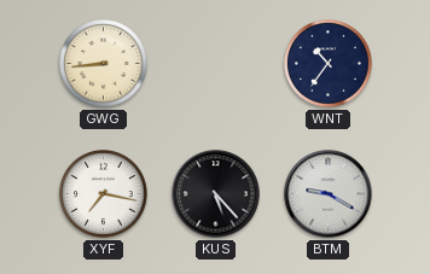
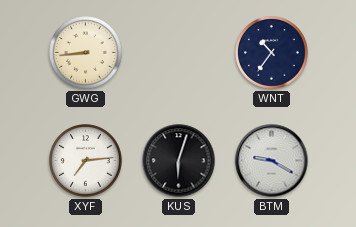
XYF: 7:17 -> 7:14
KUS: 5:23 -> 6:03
